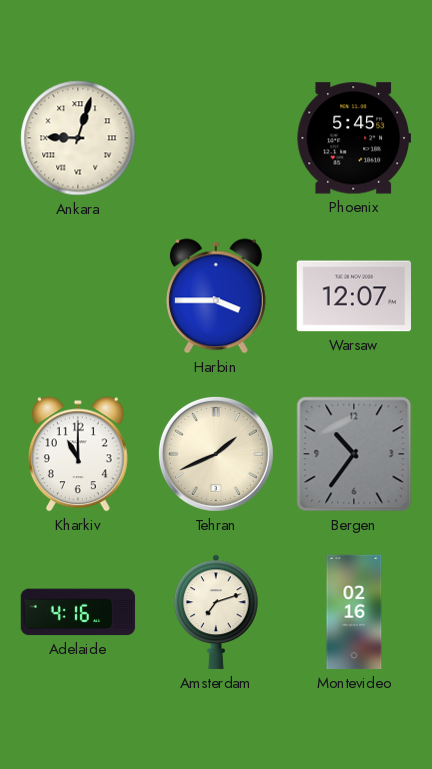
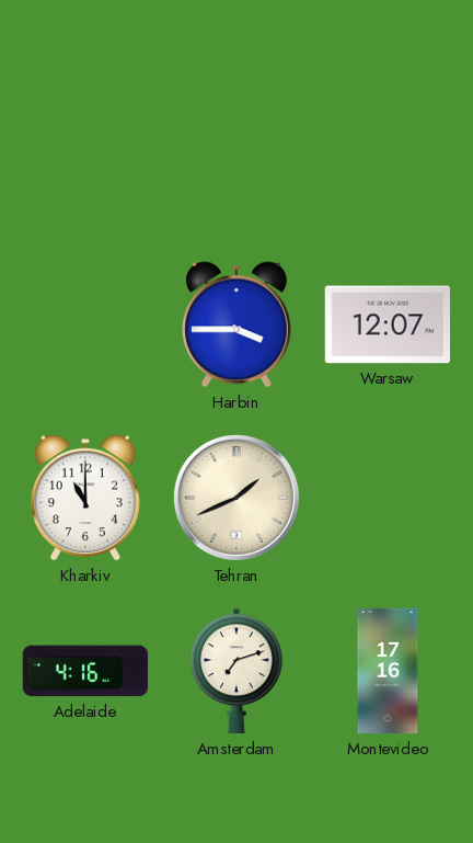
Ankara: 9:03 -> none
Phoenix: 5:45 -> none
Bergen: 10:36 -> none
Montevideo: 02:16 -> 17:16
